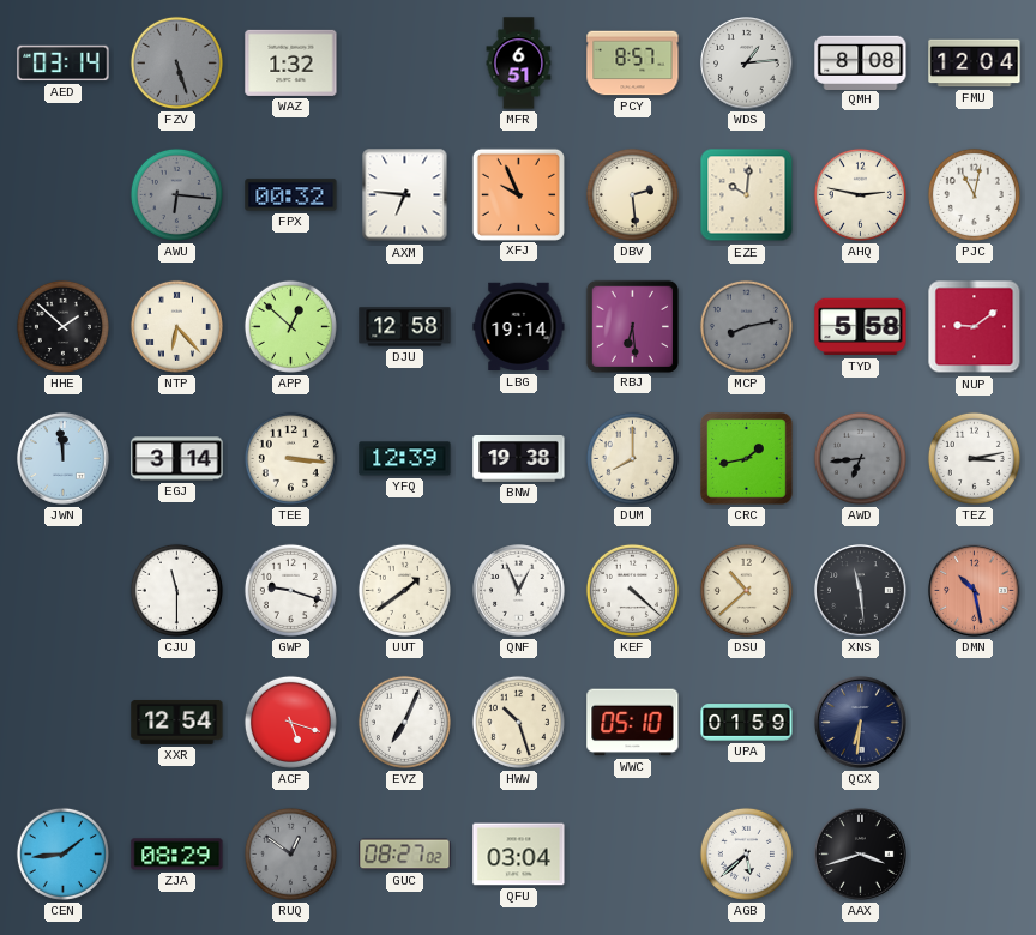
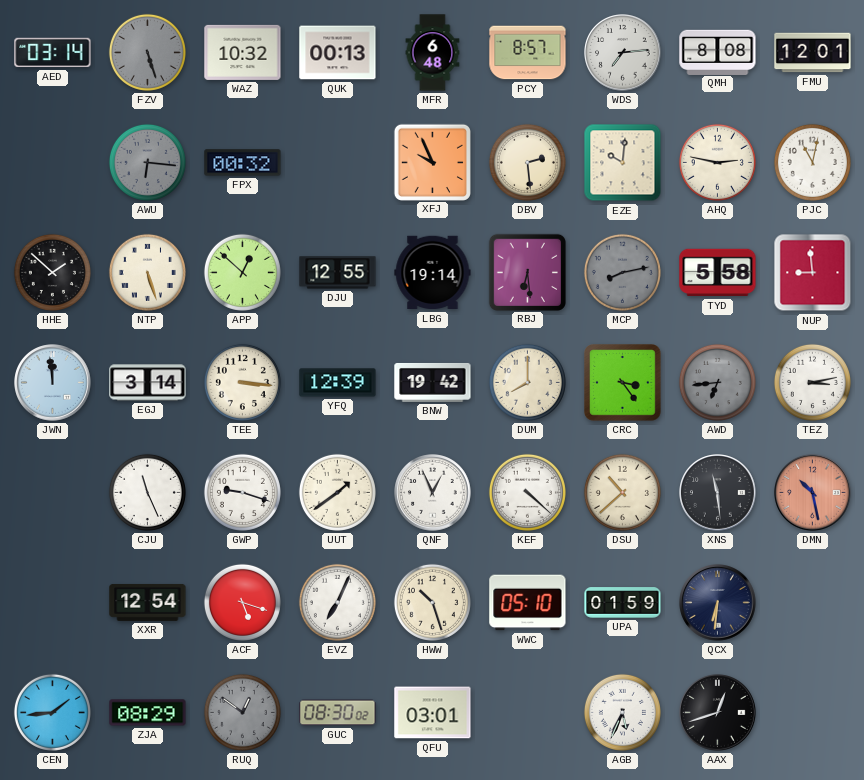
WAZ: 1:32 -> 10:32
QUK: none -> 00:13
MFR: 6:51 -> 6:48
WDS: 1:14 -> 7:14
FMU: 12:04 -> 12:01
AXM: 6:46 -> none
NTP: 6:23 -> 5:27
DJU: 12:58 -> 12:55
NUP: 9:09 -> 8:59
BNW: 19:38 -> 19:42
CRC: 1:43 -> 3:24
CJU: 11:30 -> 11:26
GUC: 08:27 -> 08:30
QFU: 03:04 -> 03:01
AGB: 5:38 -> 5:34
AAX: 3:42 -> 12:42
